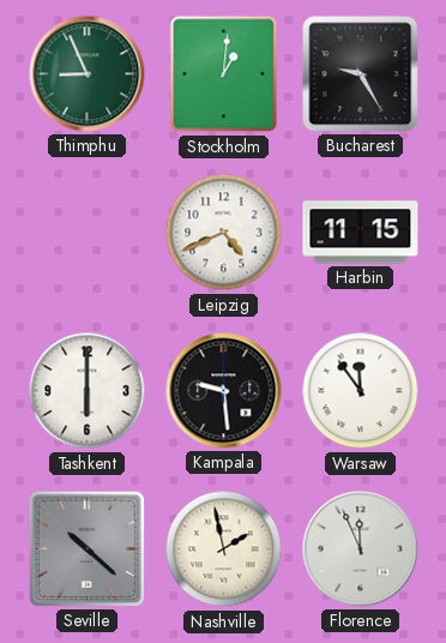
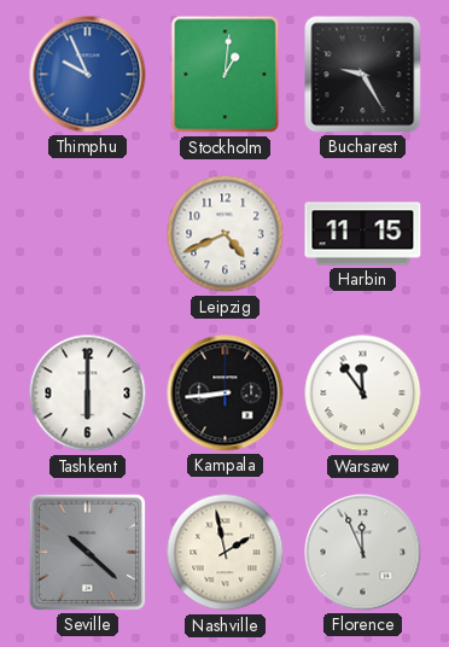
Thimphu: 8:56 -> 9:56
Thimphu dial: green -> blue
Kampala: 9:29 -> 8:44
